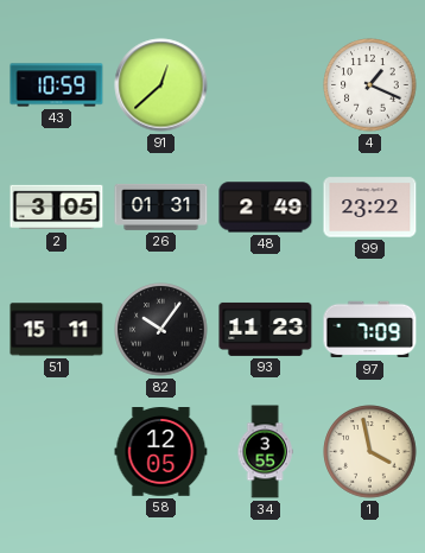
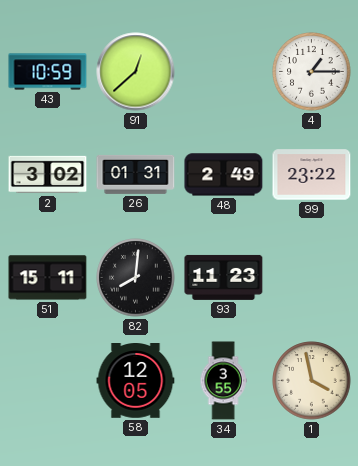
4: 1:19 -> 1:15
2: 3:05 -> 3:02
82: 10:06 -> 8:01
97: 7:09 -> none
